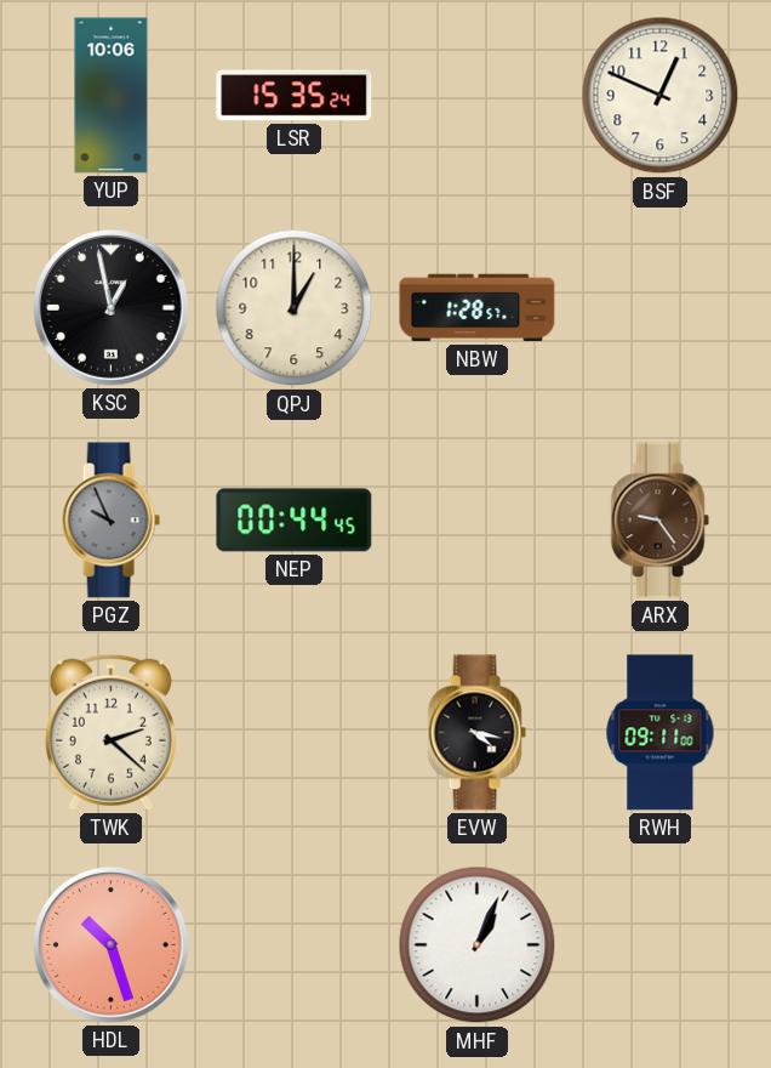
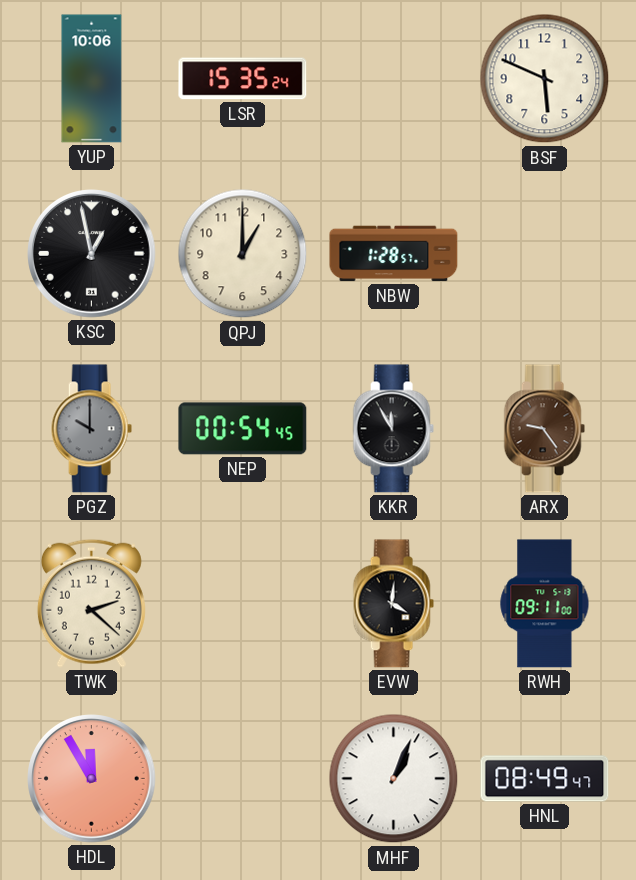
BSF: 12:49 -> 5:49
PGZ: 9:56 -> 10:00
NEP: 00:44 -> 00:54
KKR: none -> 11:55
EVW: 4:17 -> 4:01
HDL: 10:27 -> 11:55
HNL: none -> 08:49
